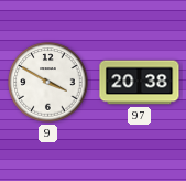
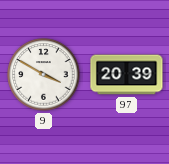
97: 20:38 -> 20:39
